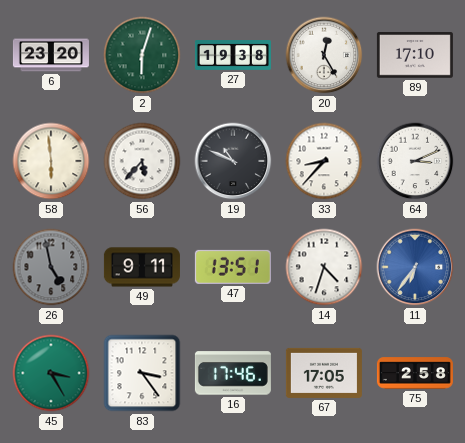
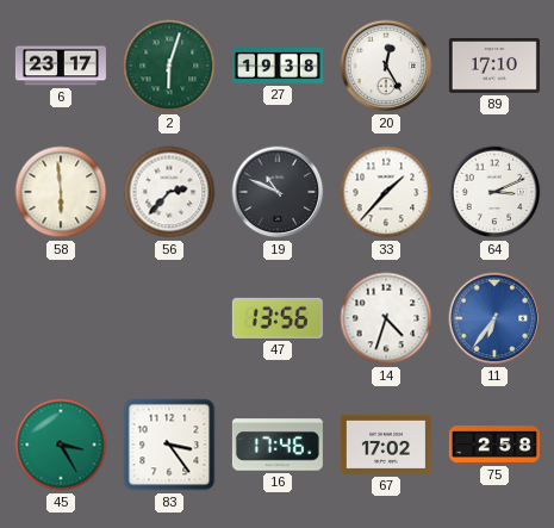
6: 23:20 -> 23:17
56: 5:37 -> 2:37
33: 8:37 -> 1:37
26: 4:58 -> none
49: 9:11 -> none
47: 13:51 -> 13:56
67: 17:05 -> 17:02
